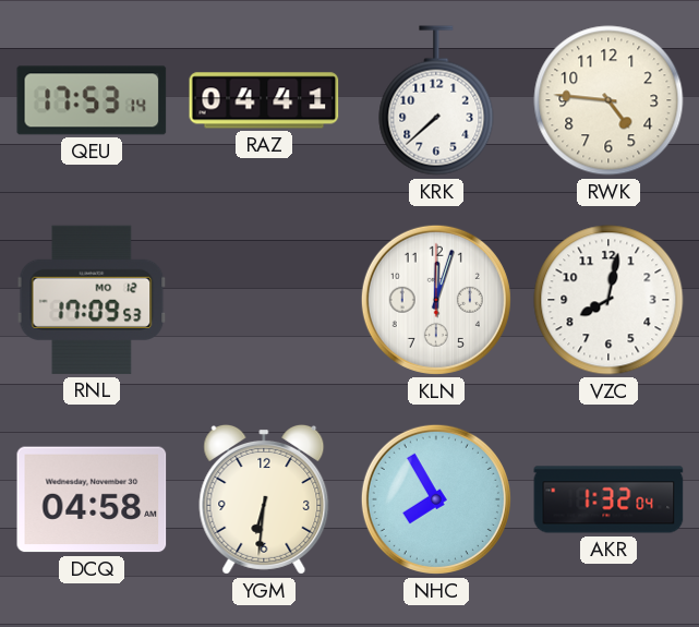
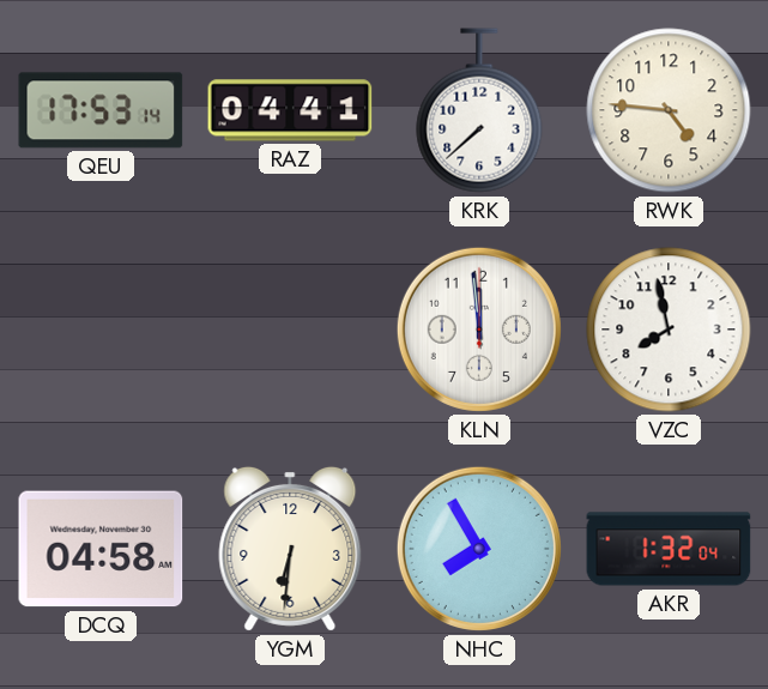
RNL: 17:09 -> none
KLN: 12:03 -> 11:59
VZC: 8:02 -> 7:58
